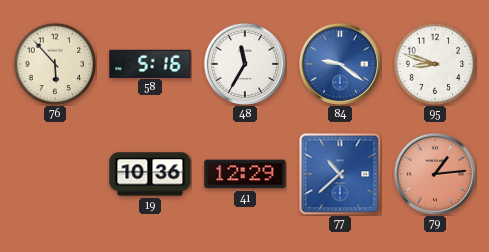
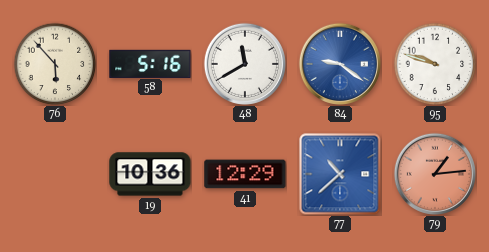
48: 11:35 -> 11:40
95: 8:48 -> 9:48
